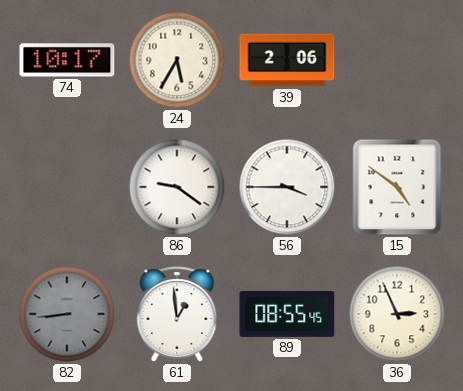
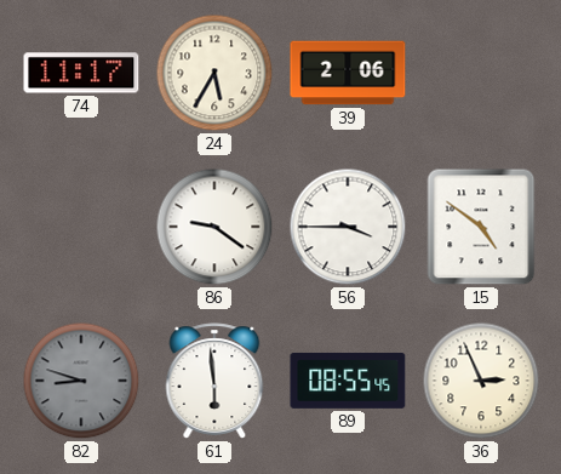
74: 10:17 -> 11:17
82: 8:44 -> 8:48
61: 12:59 -> 5:59
